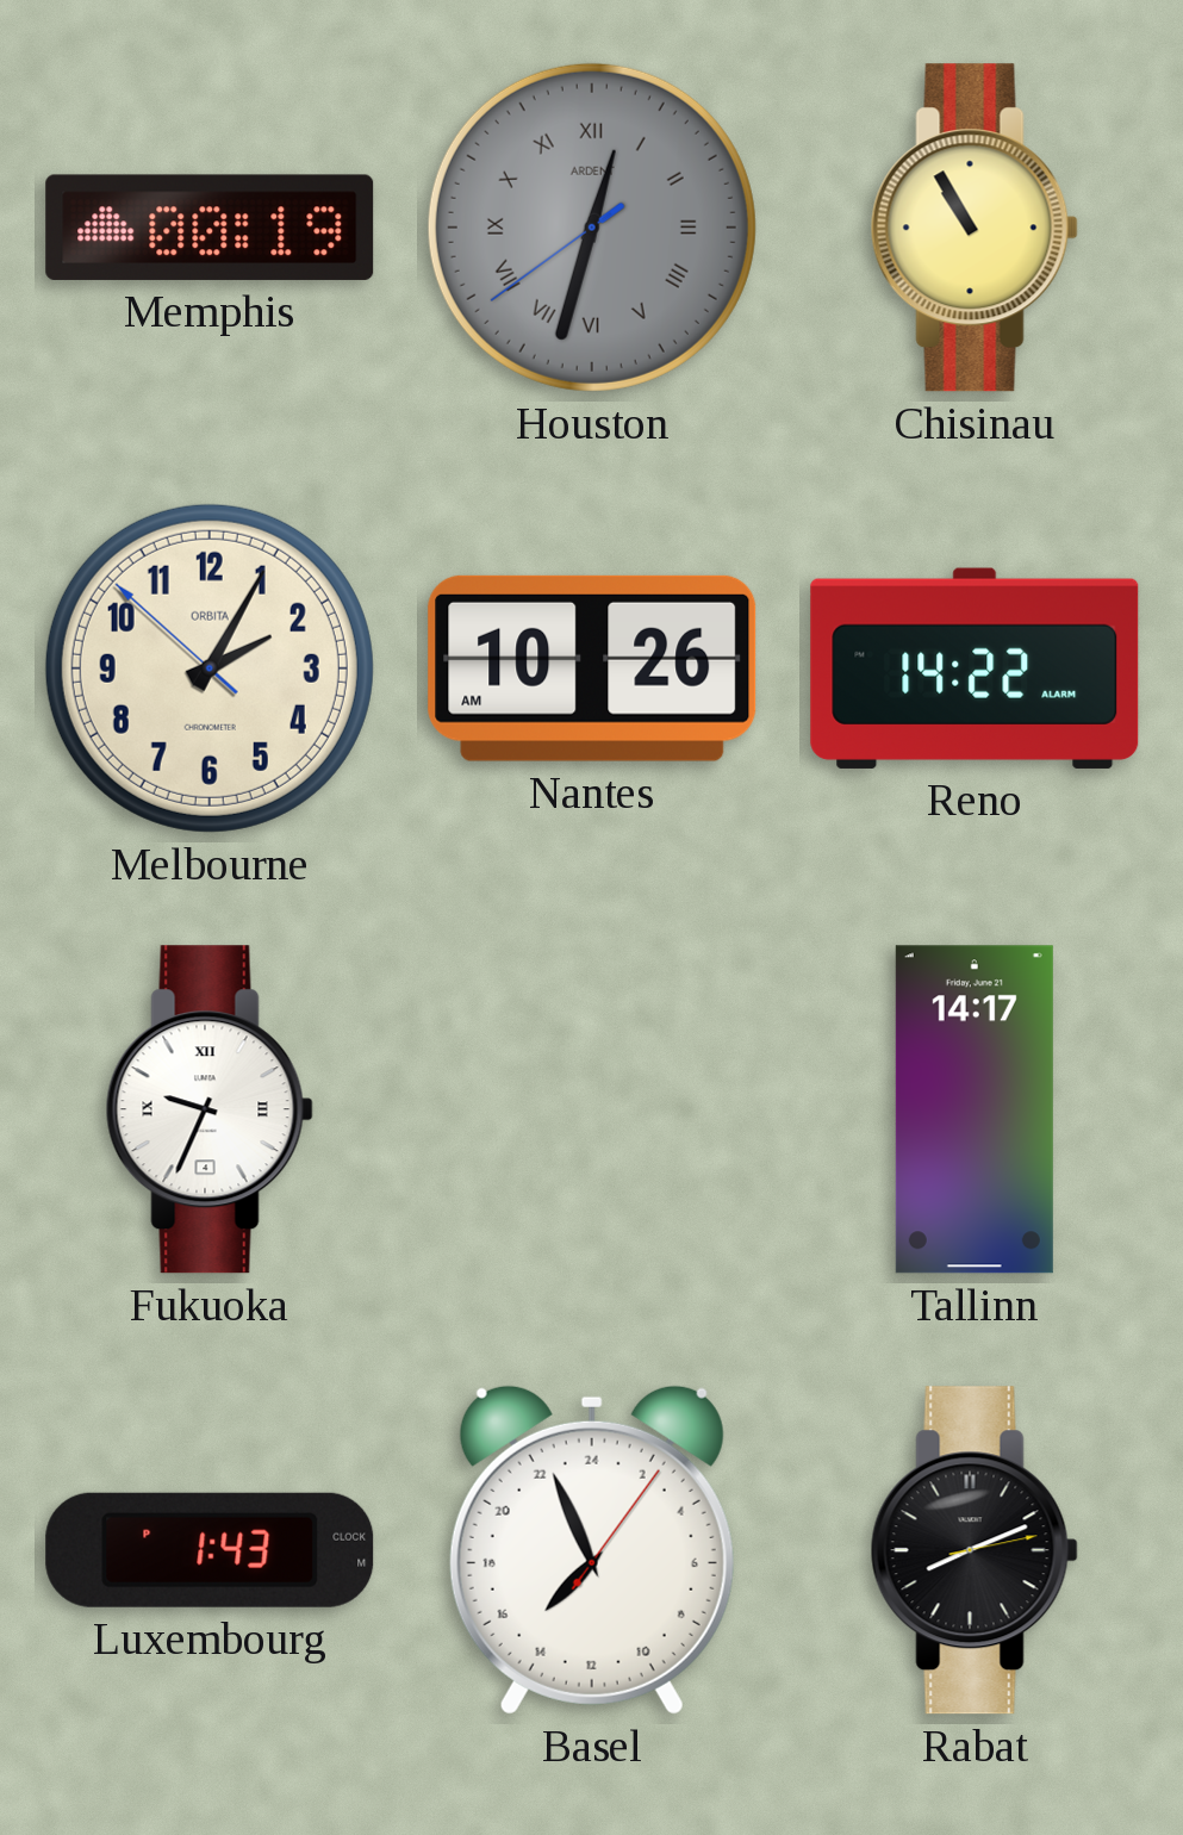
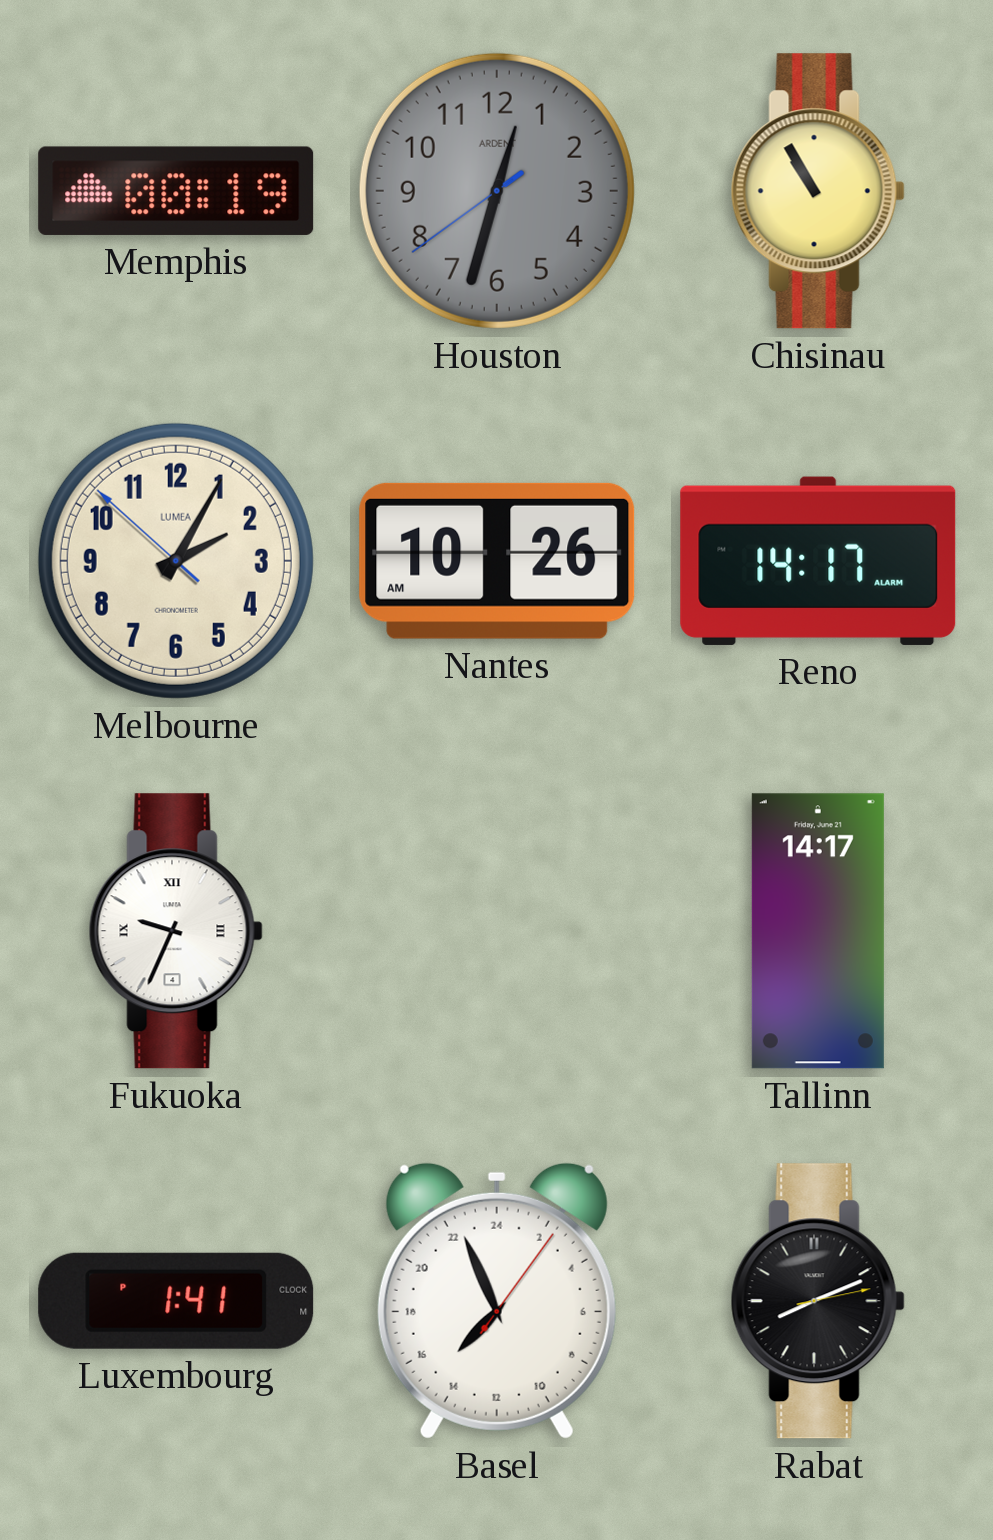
Houston numerals: Roman -> Arabic
Melbourne brand: ORBITA -> LUMEA
Reno: 14:22 -> 14:17
Luxembourg: 1:43 -> 1:41
